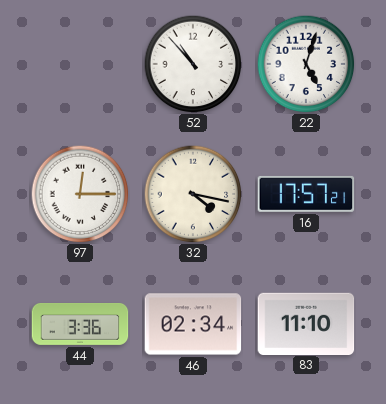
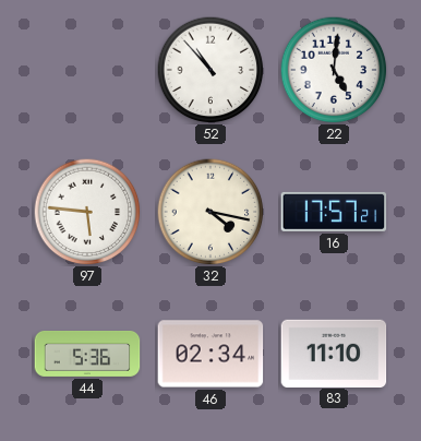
22: 5:03 -> 5:01
97: 12:15 -> 5:46
44: 3:36 -> 5:36
